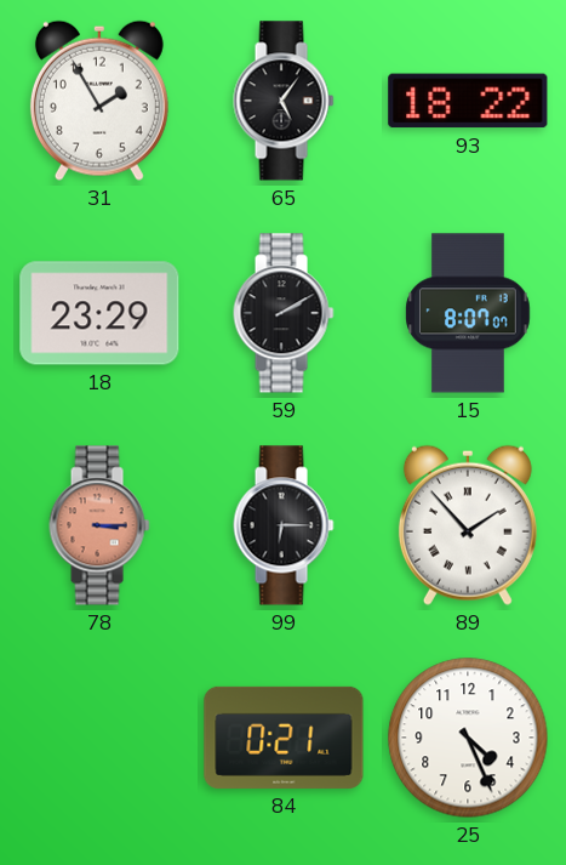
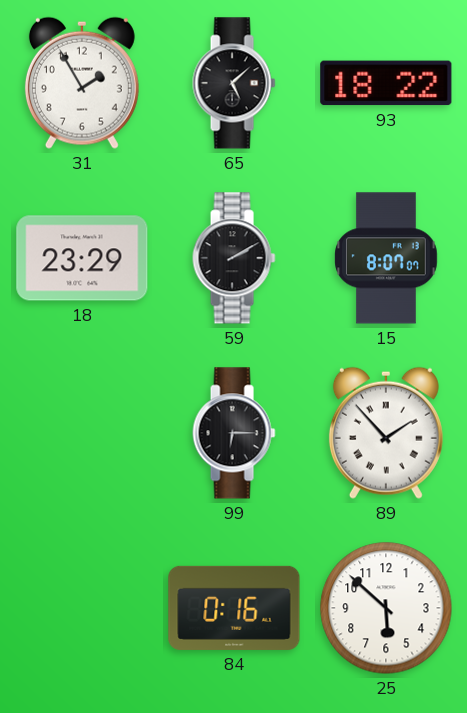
65: 5:06 -> 5:08
78: 3:15 -> none
84: 0:21 -> 0:16
25: 4:26 -> 5:52
